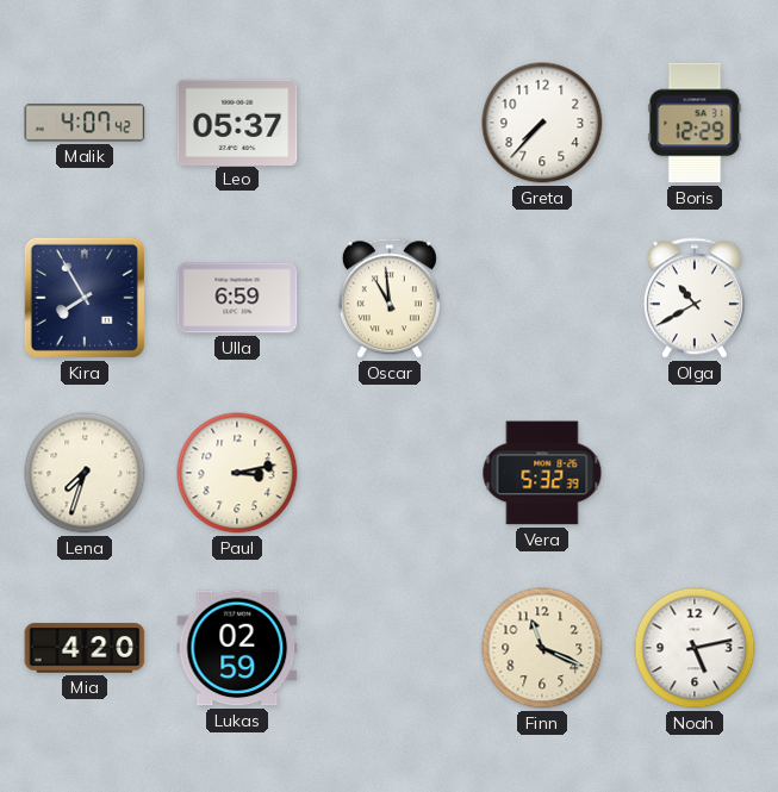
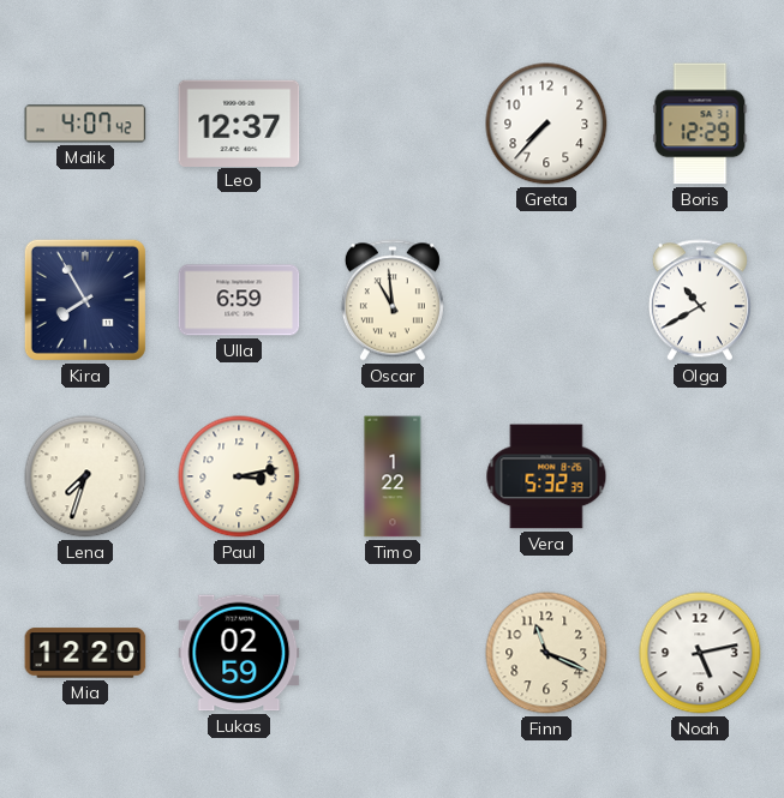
Leo: 05:37 -> 12:37
Timo: none -> 1:22
Mia: 4:20 -> 12:20
